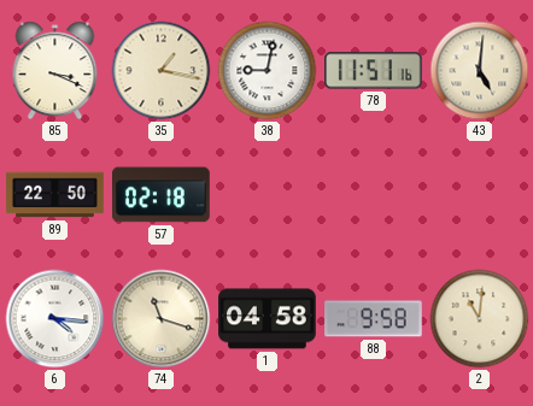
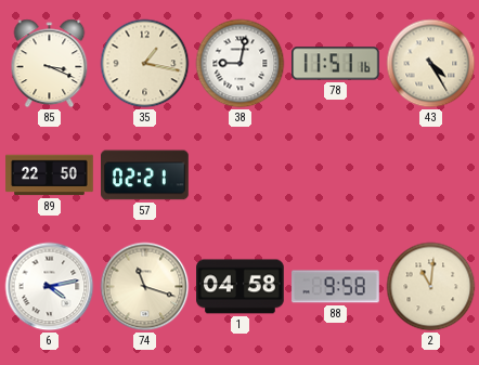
43: 5:01 -> 4:25
57: 02:18 -> 02:21
6: 4:16 -> 4:13
